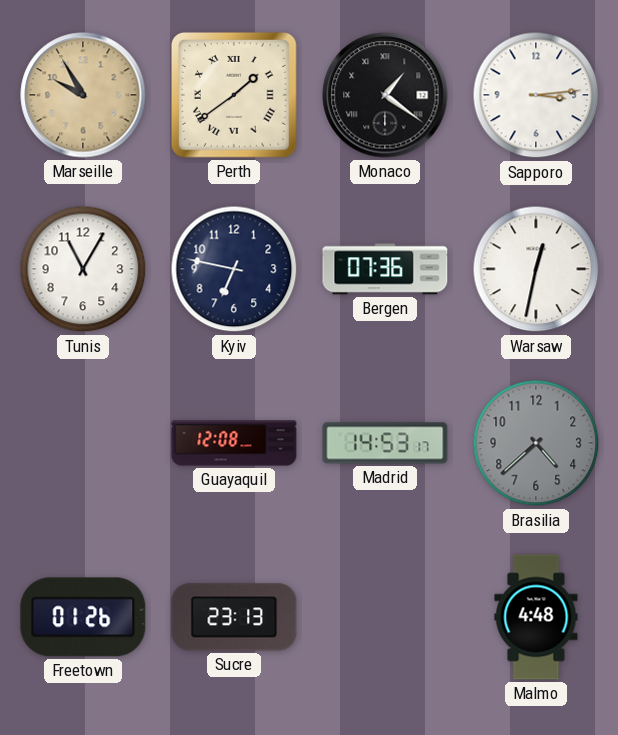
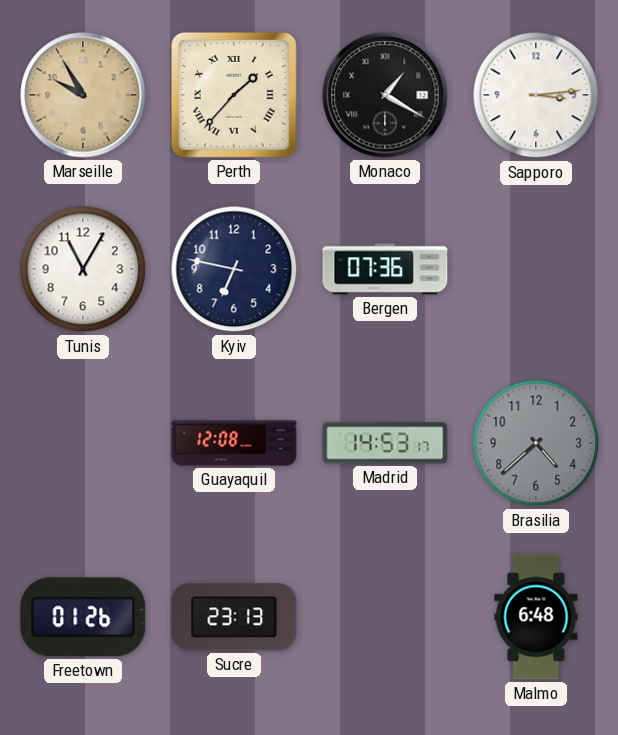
Perth: 1:39 -> 1:37
Monaco: 1:21 -> 1:20
Warsaw: 12:32 -> none
Malmo: 4:48 -> 6:48
